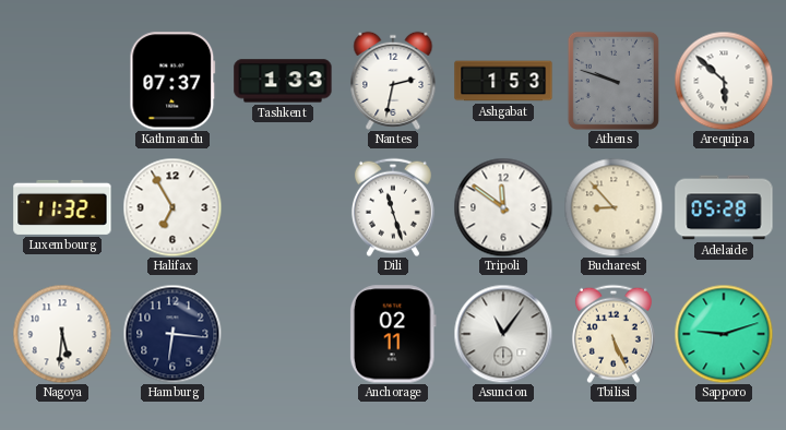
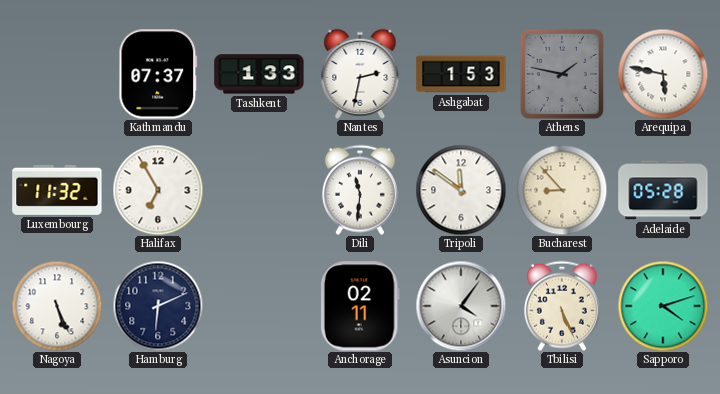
Athens: 9:48 -> 1:47
Arequipa: 5:52 -> 5:47
Dili: 11:27 -> 11:31
Nagoya: 5:31 -> 5:26
Hamburg: 6:16 -> 6:11
Asuncion: 11:06 -> 4:06
Sapporo: 9:12 -> 4:12
